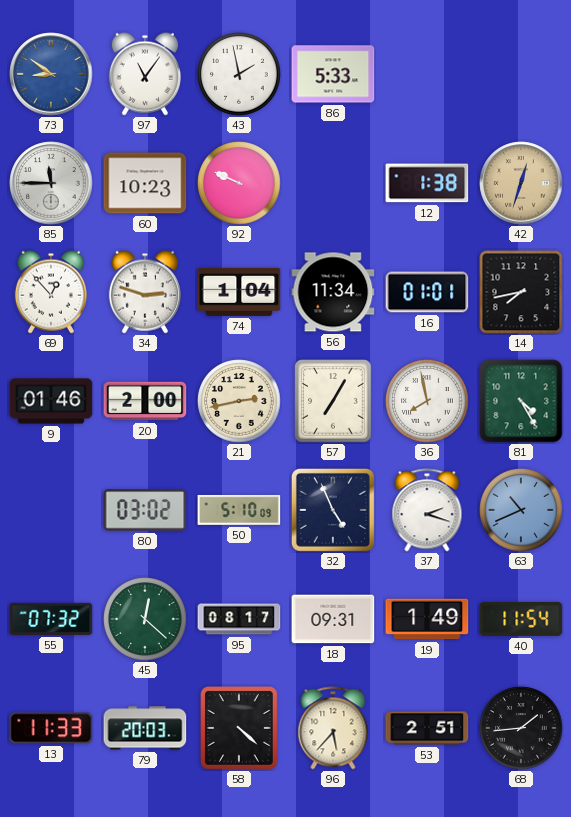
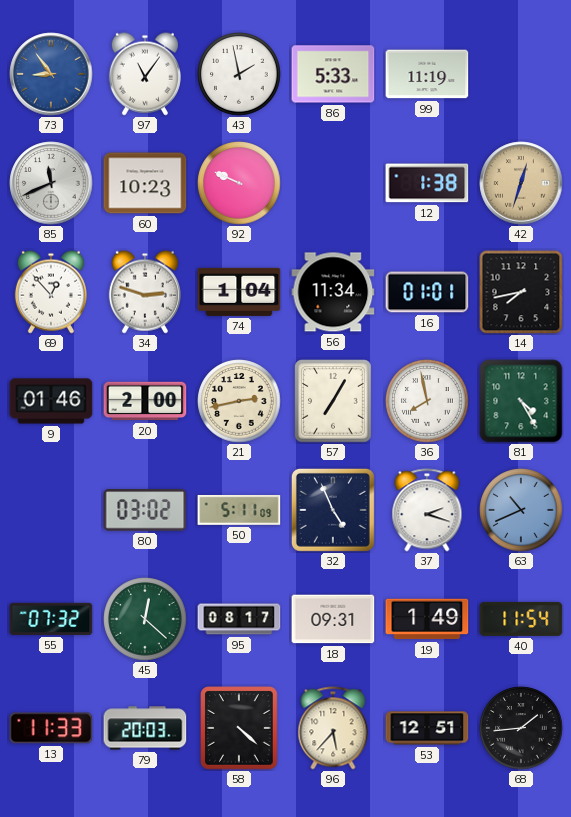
73: 8:51 -> 8:54
99: none -> 11:19
85: 11:45 -> 11:41
50: 5:10 -> 5:11
53: 2:51 -> 12:51
